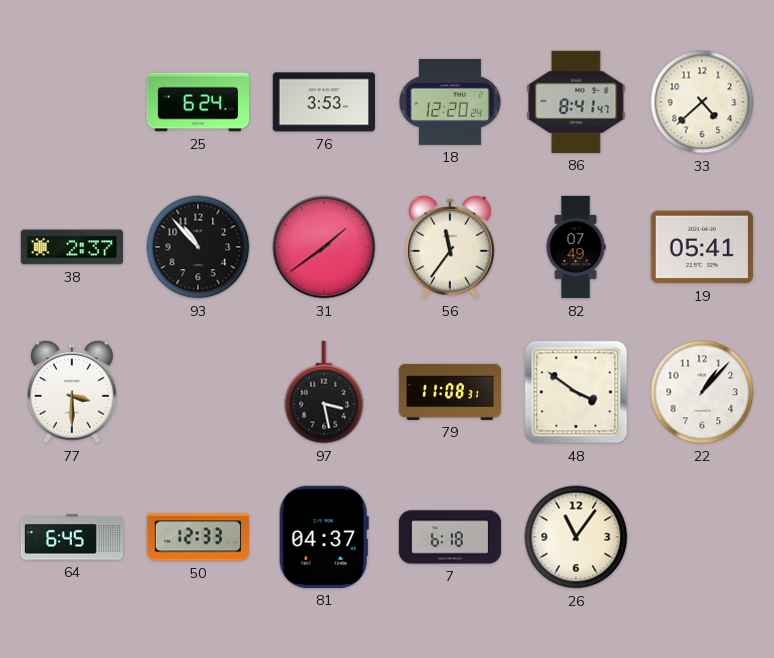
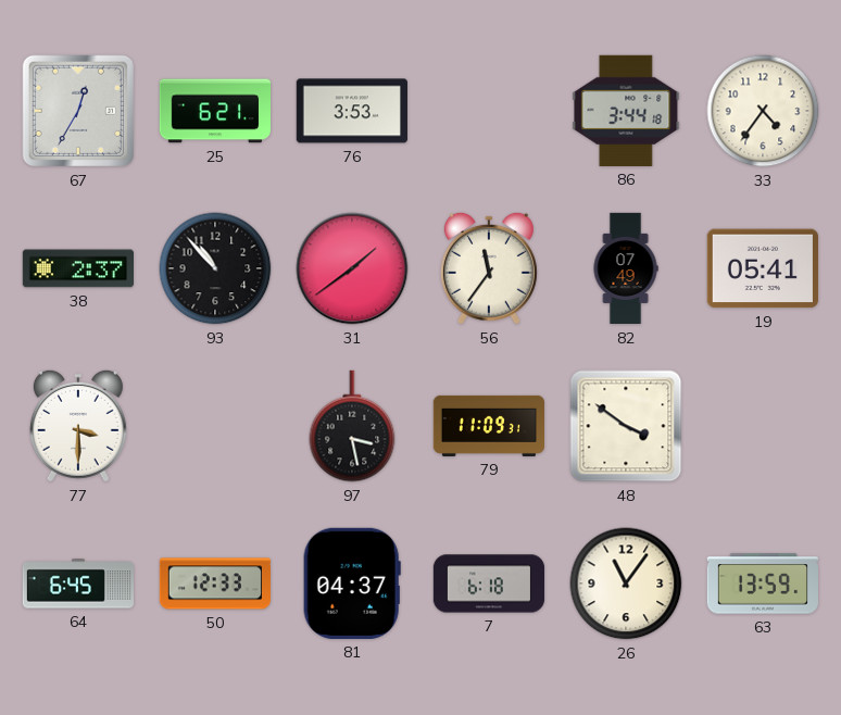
67: none -> 12:35
25: 6:24 -> 6:21
18: 12:20 -> none
86: 8:41 -> 3:44
33: 4:38 -> 4:36
79: 11:08 -> 11:09
22: 1:07 -> none
63: none -> 13:59
